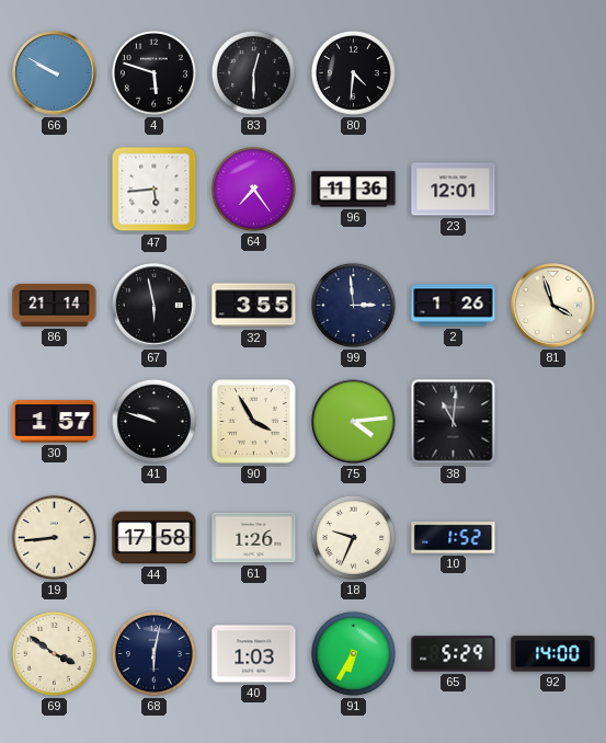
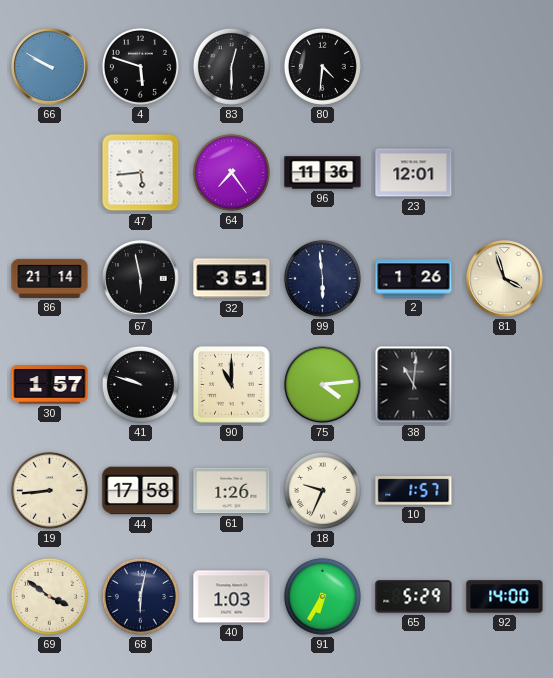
32: 3:55 -> 3:51
99: 2:59 -> 5:59
90: 3:55 -> 11:00
10: 1:52 -> 1:57
